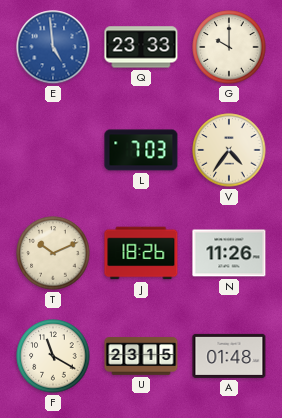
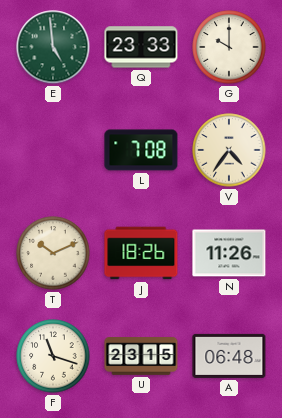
E dial: blue -> green
L: 7:03 -> 7:08
F: 11:20 -> 11:18
A: 01:48 -> 06:48
